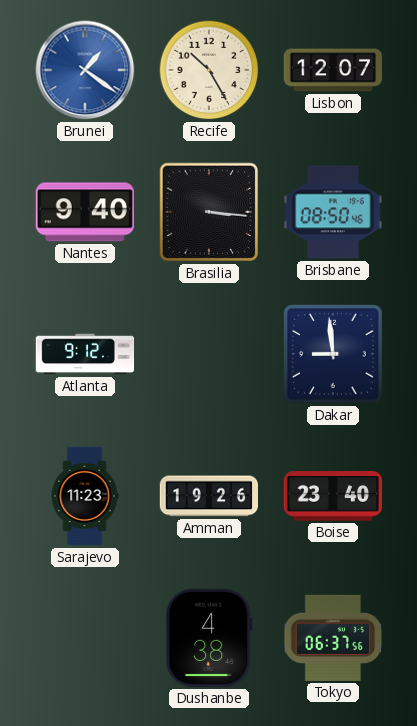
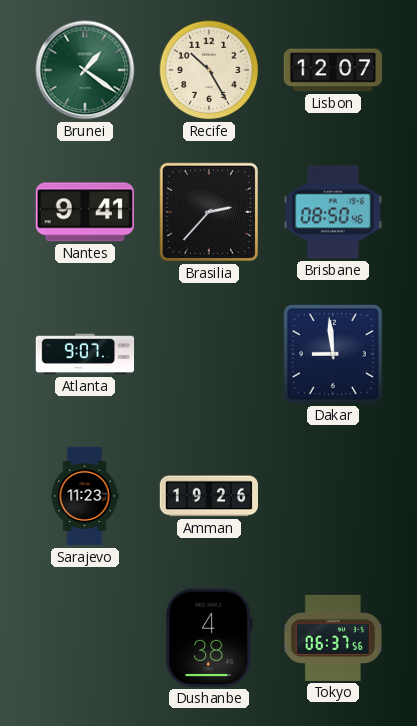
Brunei dial: blue -> green
Nantes: 9:40 -> 9:41
Brasilia: 3:16 -> 2:37
Atlanta: 9:12 -> 9:07
Boise: 23:40 -> none
